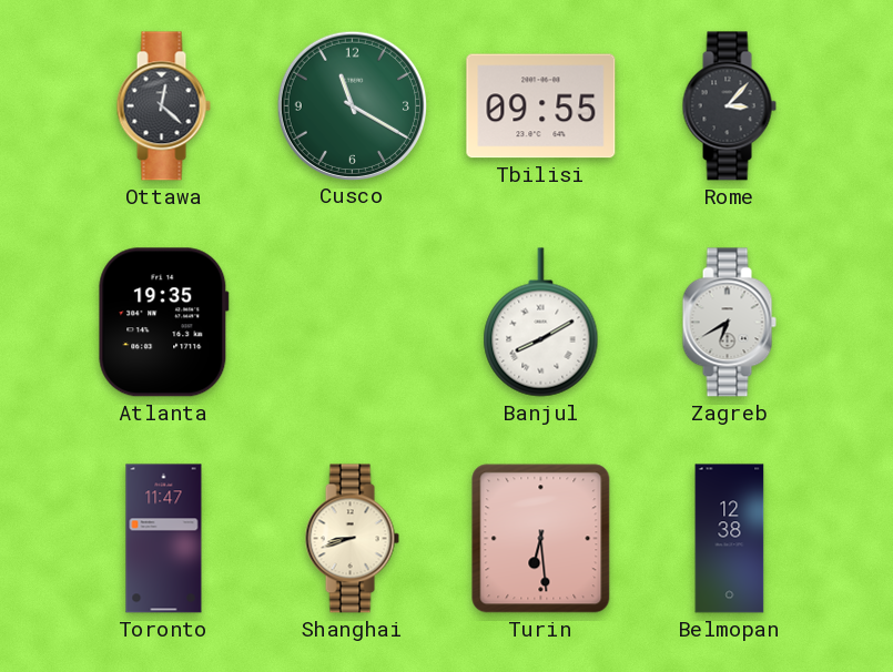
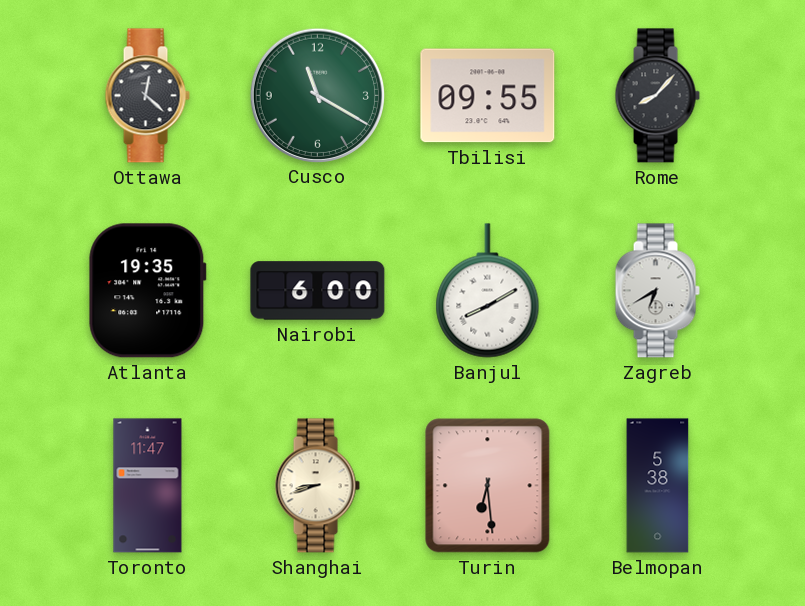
Rome: 3:07 -> 8:07
Nairobi: none -> 6:00
Belmopan: 12:38 -> 5:38
